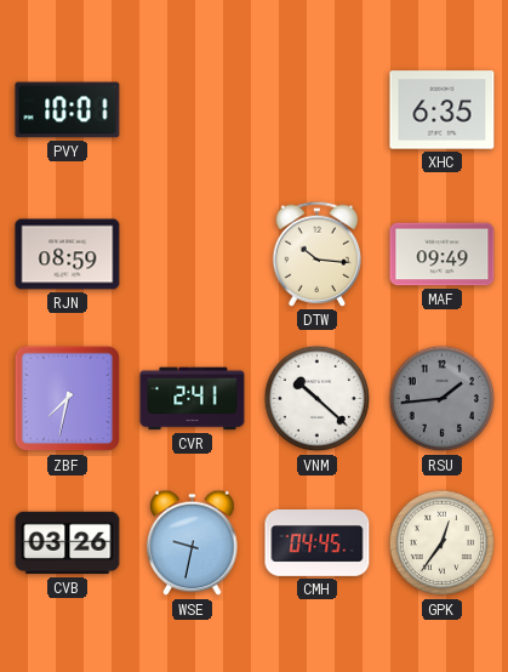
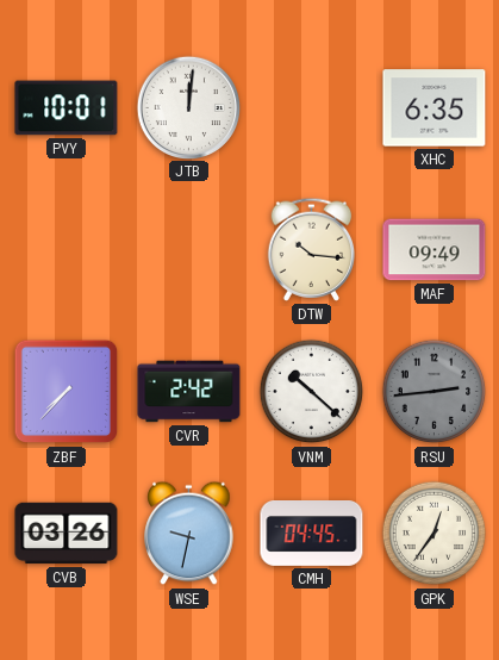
JTB: none -> 12:01
RJN: 08:59 -> none
ZBF: 7:32 -> 7:37
CVR: 2:41 -> 2:42
RSU: 1:44 -> 2:44
